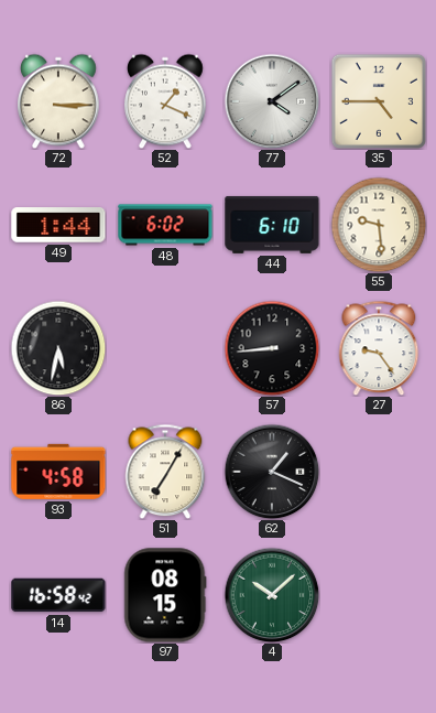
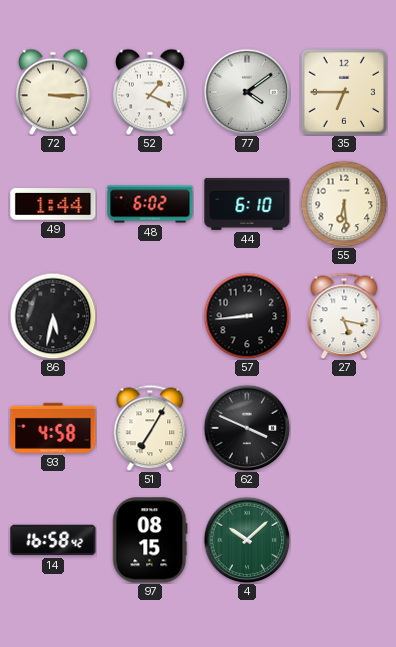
35: 4:45 -> 6:45
55: 9:29 -> 6:29
27: 9:24 -> 5:17
62: 1:19 -> 3:49
